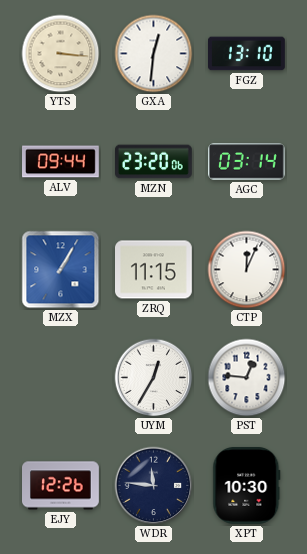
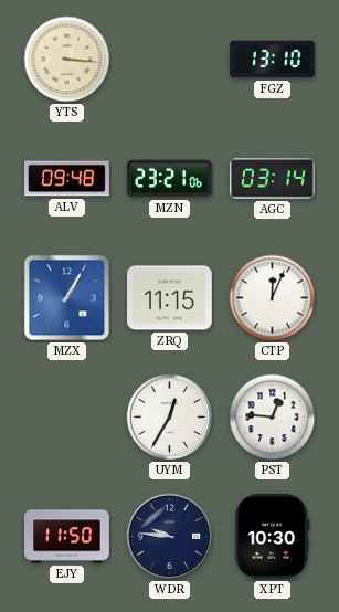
GXA: 12:31 -> none
ALV: 09:44 -> 09:48
MZN: 23:20 -> 23:21
EJY: 12:26 -> 11:50
WDR: 11:46 -> 9:46
